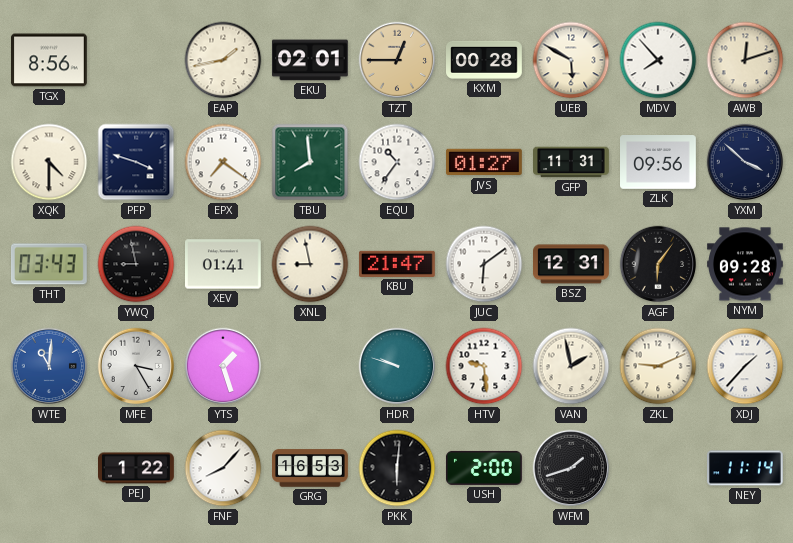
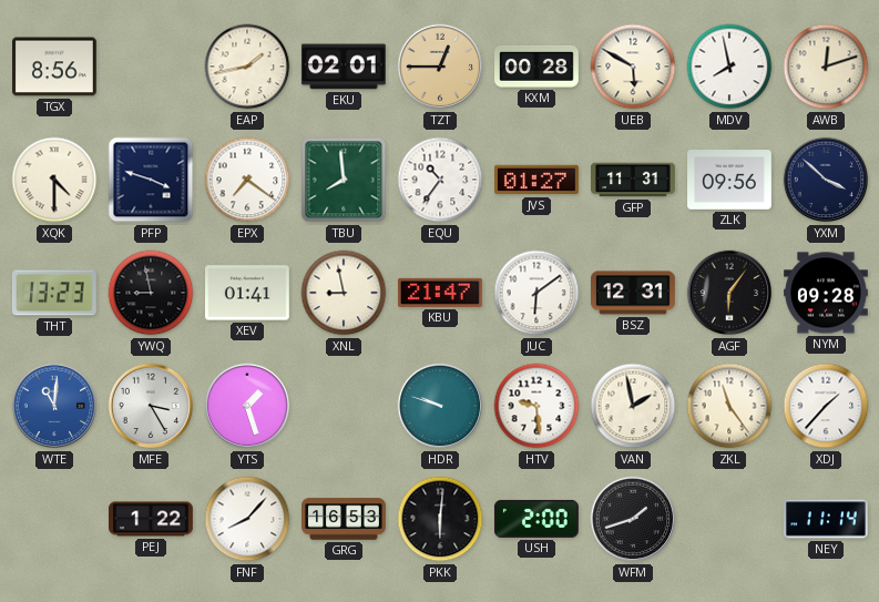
MDV: 7:53 -> 7:58
THT: 03:43 -> 13:23
ZKL: 9:11 -> 11:24
